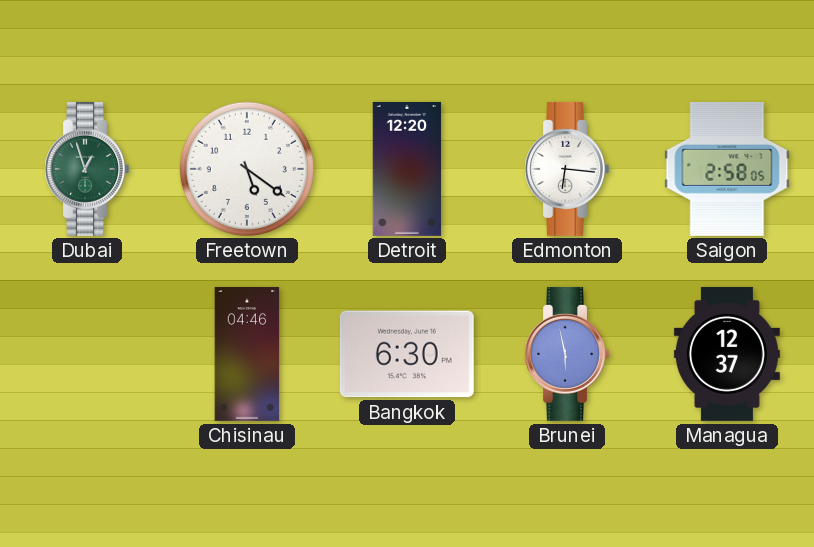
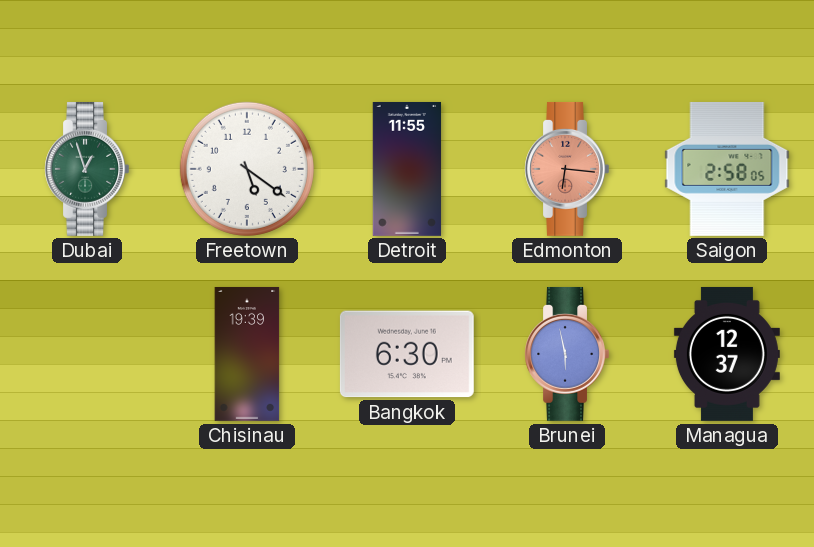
Detroit: 12:20 -> 11:55
Edmonton dial: white -> salmon
Chisinau: 04:46 -> 19:39
